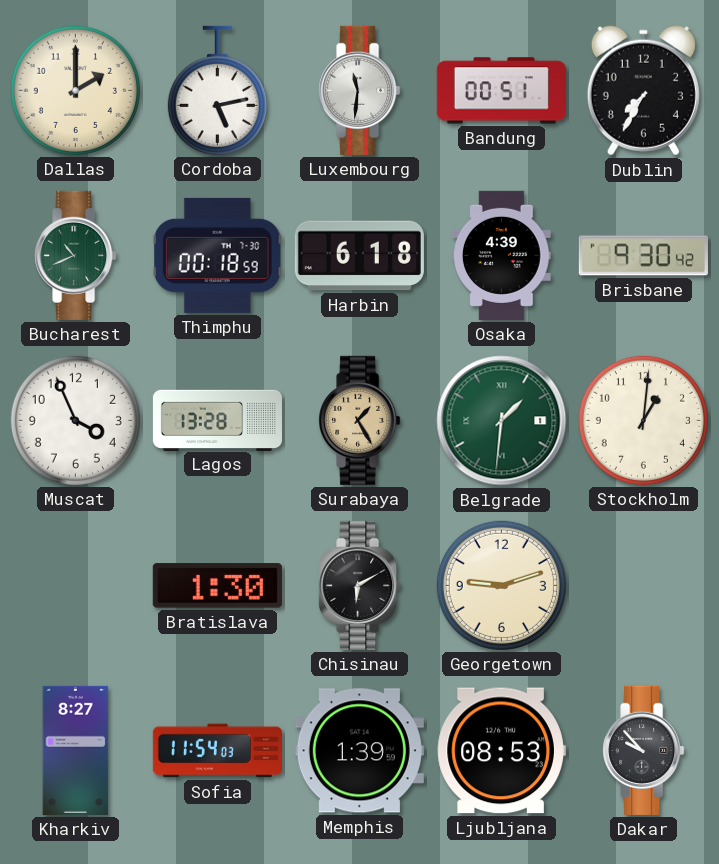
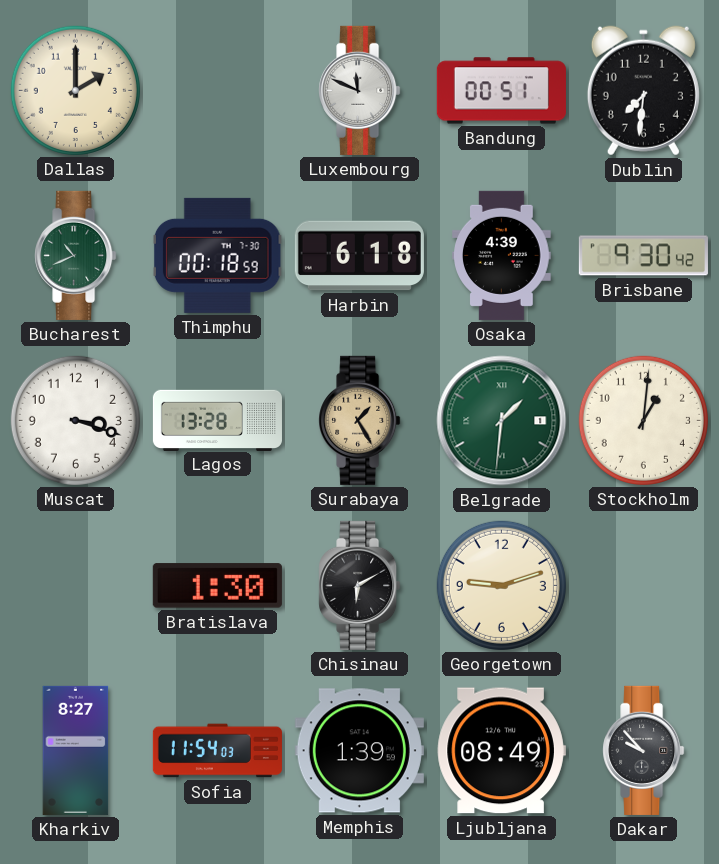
Cordoba: 5:13 -> none
Luxembourg: 11:31 -> 11:49
Dublin: 7:35 -> 7:31
Muscat: 3:56 -> 3:18
Ljubljana: 08:53 -> 08:49
